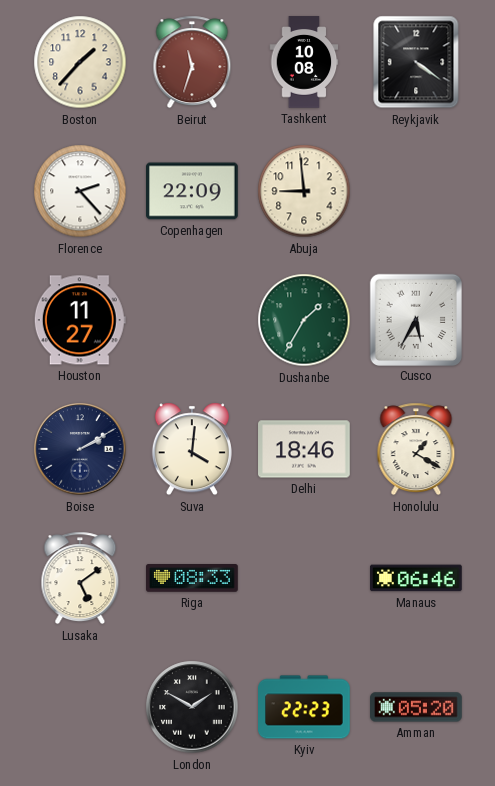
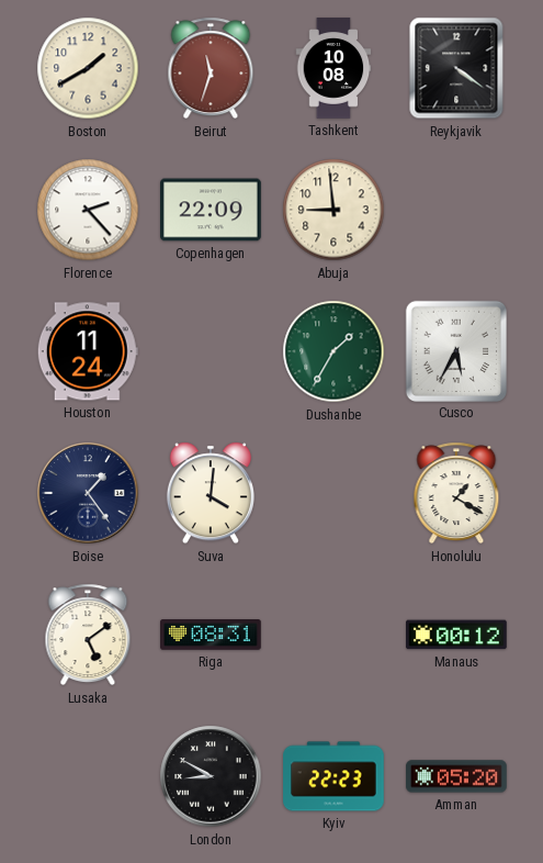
Boston: 1:37 -> 1:40
Houston: 11:27 -> 11:24
Boise: 2:10 -> 1:24
Delhi: 18:46 -> none
Riga: 08:33 -> 08:31
Manaus: 06:46 -> 00:12
London: 1:50 -> 8:50
